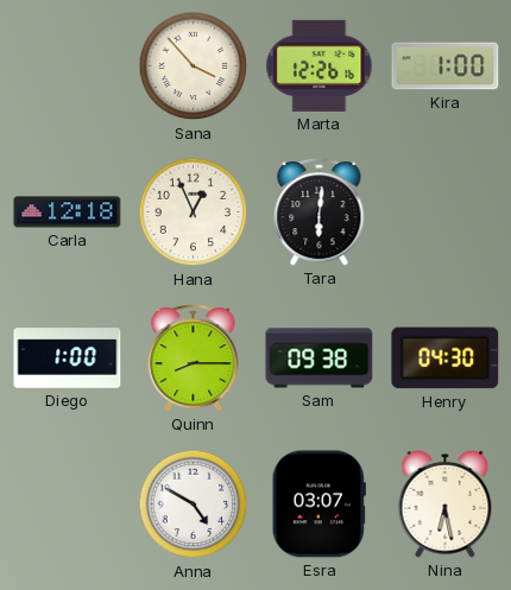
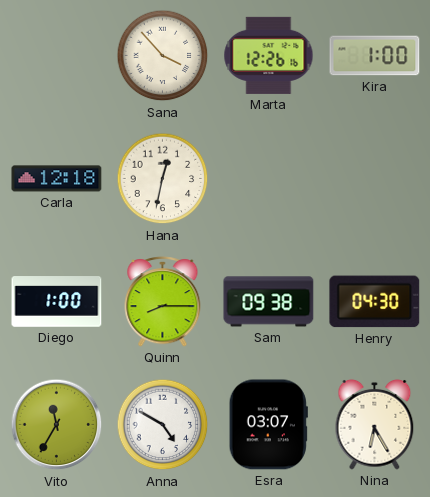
Hana: 12:56 -> 12:32
Tara: 6:01 -> none
Vito: none -> 11:35
Nina: 6:28 -> 6:25
